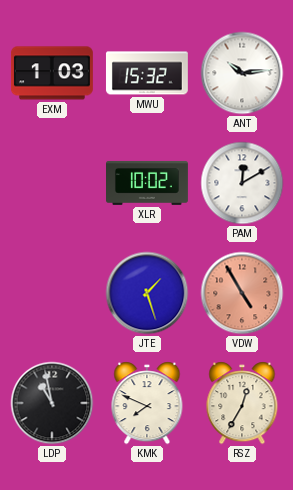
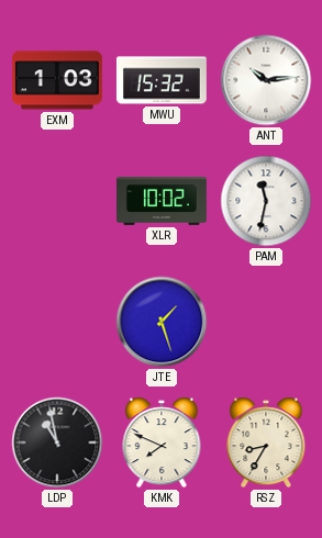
PAM: 12:10 -> 11:32
VDW: 4:55 -> none
RSZ: 12:35 -> 8:35
